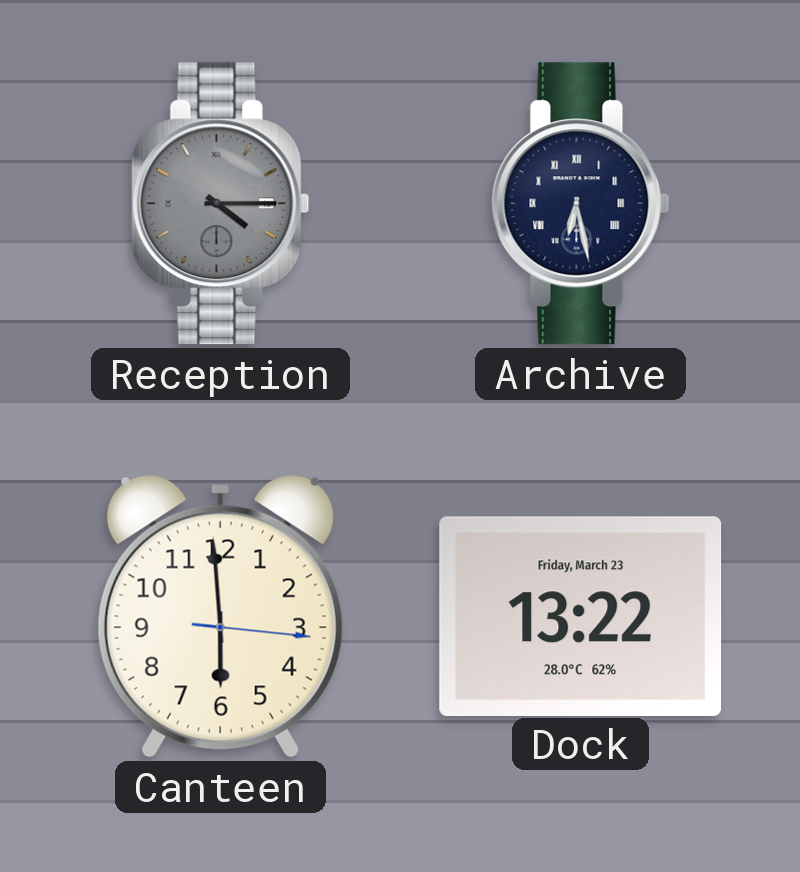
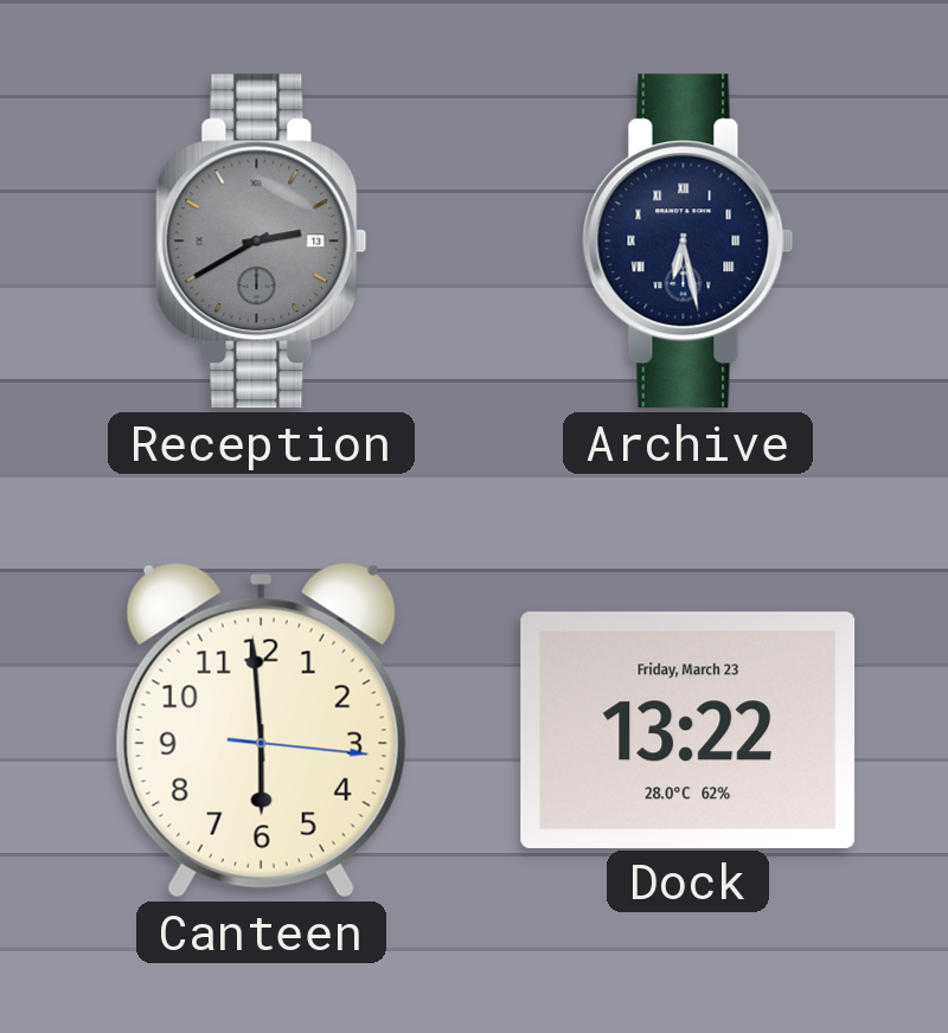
Reception: 4:15 -> 2:40
